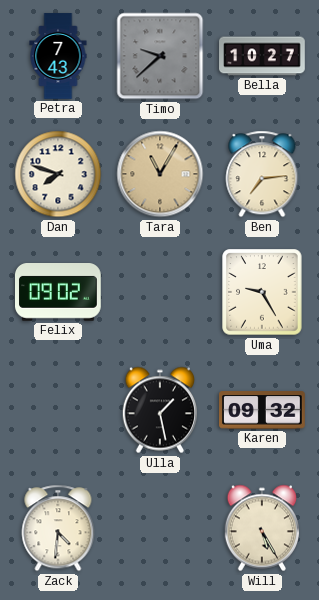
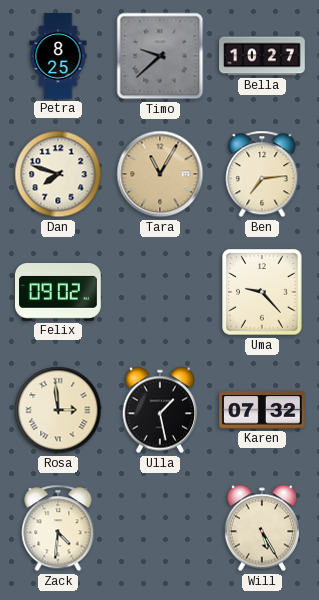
Petra: 7:43 -> 8:25
Uma: 9:25 -> 9:23
Rosa: none -> 2:59
Karen: 09:32 -> 07:32
